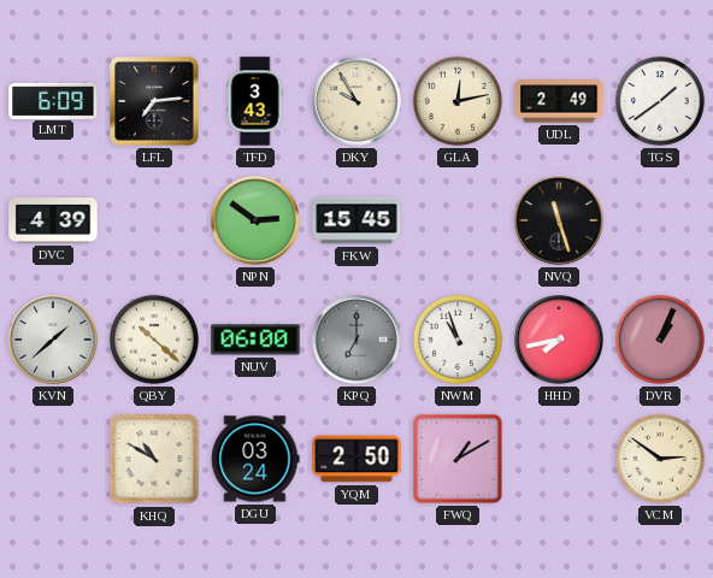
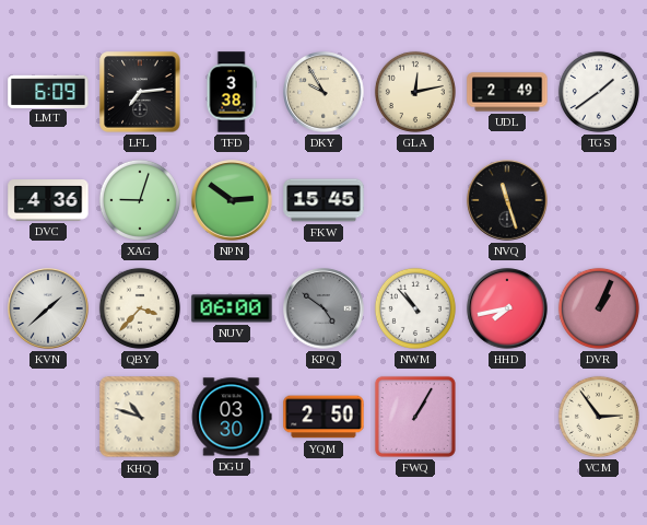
TFD: 3:43 -> 3:38
DVC: 4:39 -> 4:36
XAG: none -> 9:03
QBY: 10:22 -> 3:37
KPQ: 7:00 -> 4:51
NWM: 10:57 -> 10:53
KHQ: 10:50 -> 10:48
DGU: 03:24 -> 03:30
FWQ: 1:10 -> 1:05
VCM: 2:51 -> 2:54
